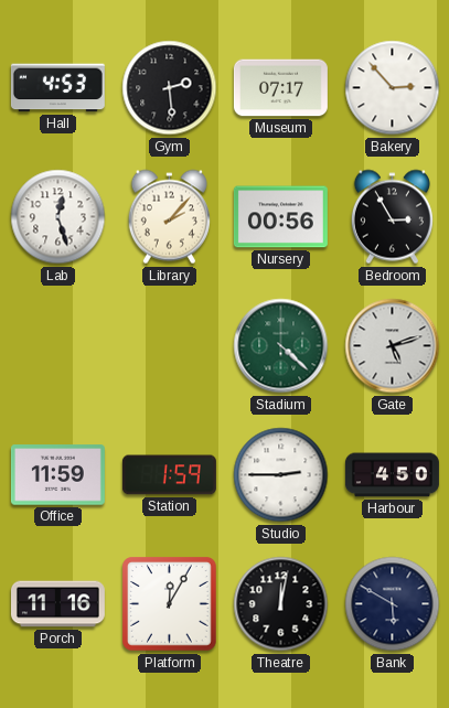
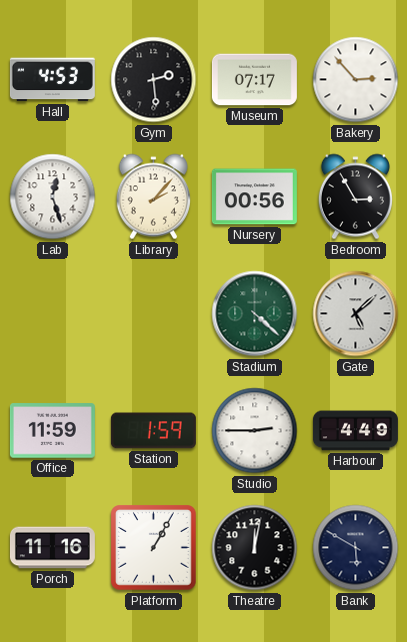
Gate: 5:12 -> 5:08
Harbour: 4:50 -> 4:49
Platform: 12:05 -> 1:05
